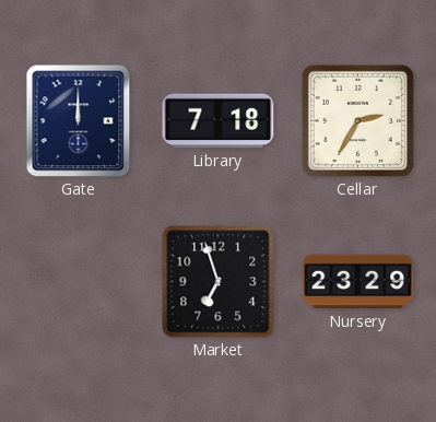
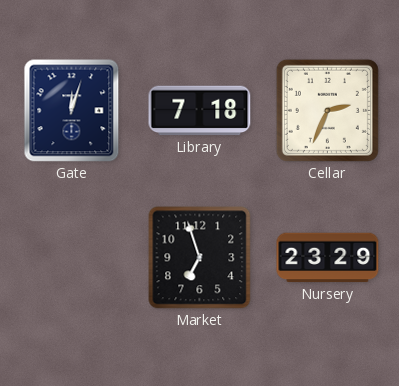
Gate: 12:00 -> 12:03
Cellar: 2:35 -> 2:34
